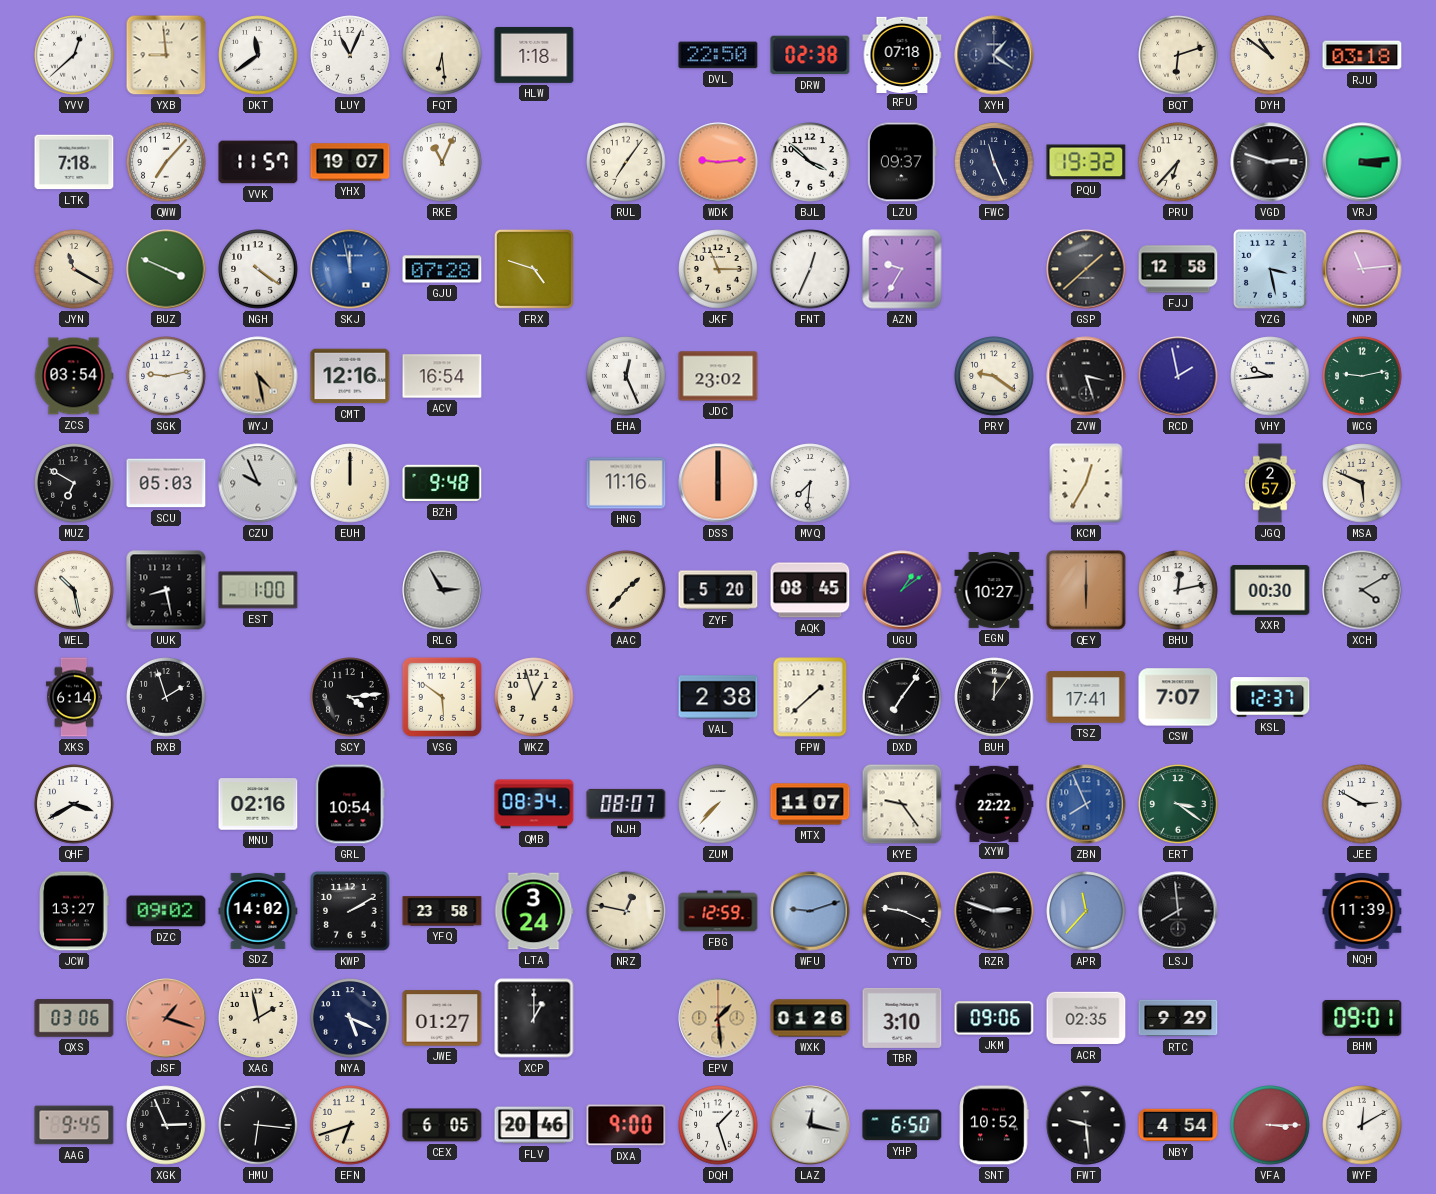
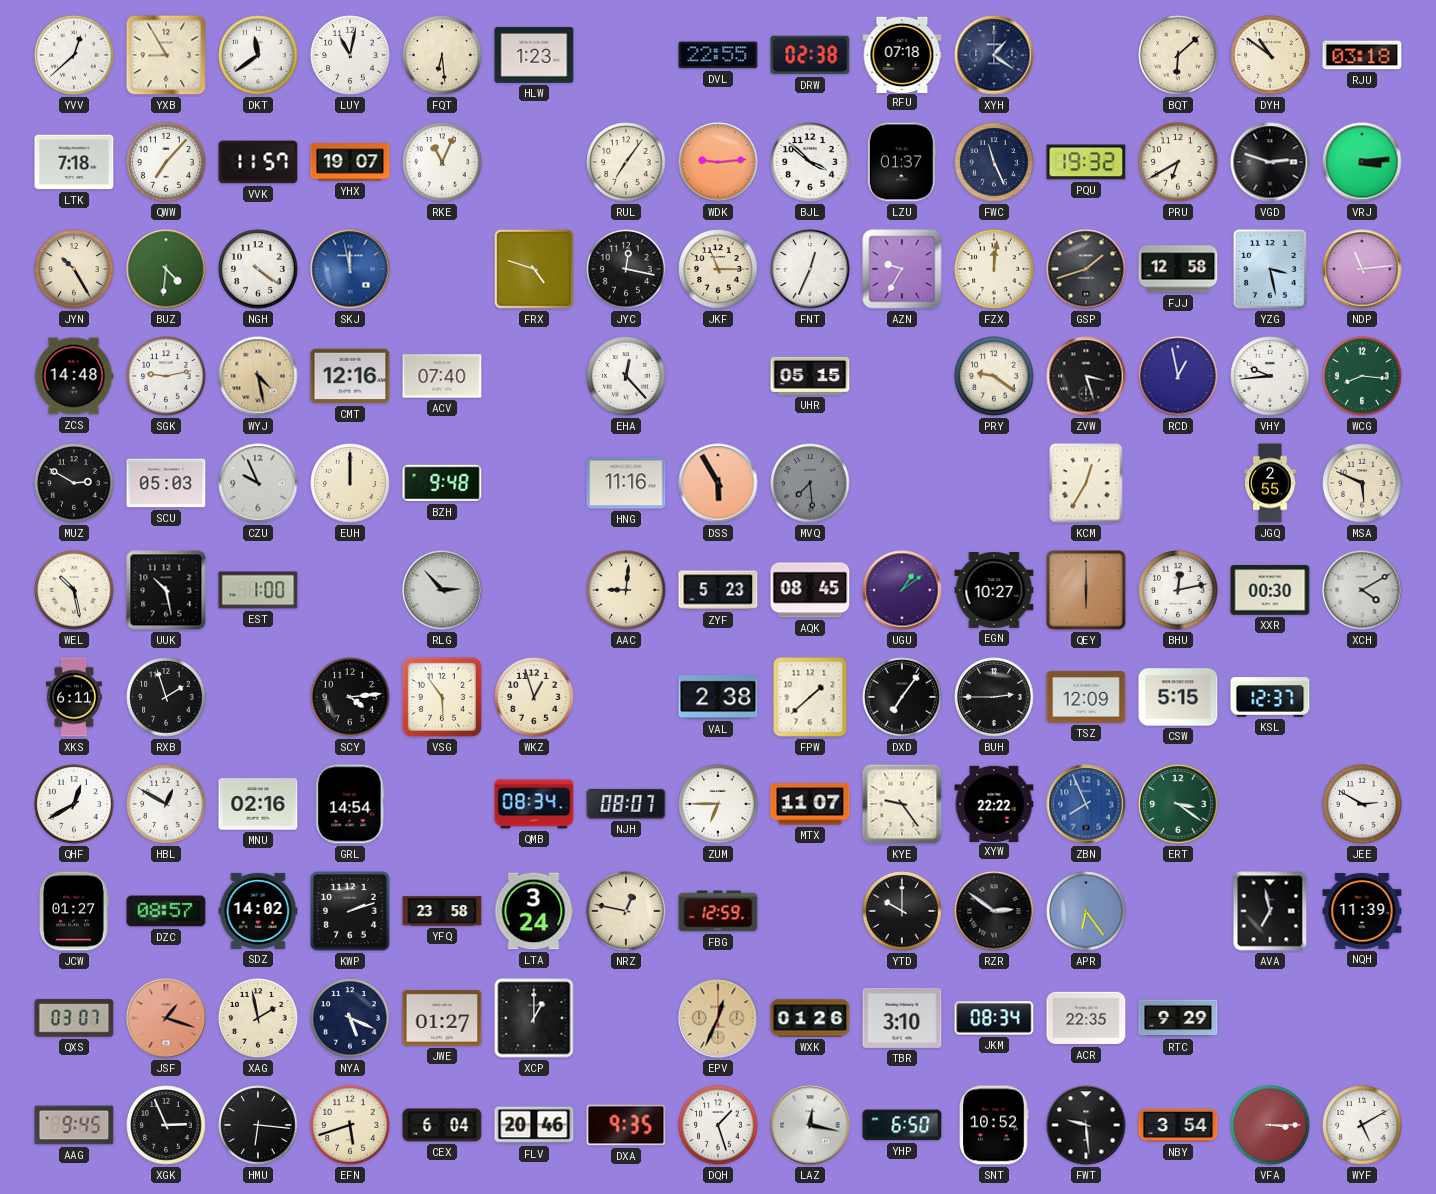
YXB: 8:59 -> 8:55
LUY: 11:04 -> 11:02
HLW: 1:18 -> 1:23
DVL: 22:50 -> 22:55
BQT: 6:12 -> 6:08
LZU: 09:37 -> 01:37
PRU: 6:37 -> 6:40
JYN: 11:20 -> 10:25
BUZ: 3:49 -> 4:31
GJU: 07:28 -> none
JYC: none -> 12:17
FZX: none -> 12:01
GSP: 1:38 -> 1:42
ZCS: 03:54 -> 14:48
ACV: 16:54 -> 07:40
EHA: 12:26 -> 12:23
JDC: 23:02 -> none
UHR: none -> 05:15
RCD: 1:58 -> 12:58
WCG: 9:13 -> 8:16
MUZ: 6:50 -> 2:50
DSS: 6:00 -> 5:55
MVQ: 7:31 -> 7:29
MVQ dial: white -> grey
JGQ: 2:57 -> 2:55
UUK: 8:28 -> 10:28
RLG: 2:55 -> 2:53
AAC: 1:37 -> 9:01
ZYF: 5:20 -> 5:23
XKS: 6:14 -> 6:11
VSG: 5:51 -> 5:54
BUH: 12:06 -> 2:45
TSZ: 17:41 -> 12:09
CSW: 7:07 -> 5:15
QHF: 3:40 -> 12:40
HBL: none -> 12:50
GRL: 10:54 -> 14:54
ZUM: 7:37 -> 6:45
JCW: 13:27 -> 01:27
DZC: 09:02 -> 08:57
KWP: 2:10 -> 2:12
WFU: 9:12 -> none
YTD: 9:19 -> 10:00
RZR: 2:48 -> 2:51
APR: 11:37 -> 6:24
LSJ: 7:59 -> none
AVA: none -> 6:58
QXS: 03:06 -> 03:07
EPV: 1:29 -> 12:34
JKM: 09:06 -> 08:34
ACR: 02:35 -> 22:35
BHM: 09:01 -> none
EFN: 6:42 -> 5:42
CEX: 6:05 -> 6:04
DXA: 9:00 -> 9:35
NBY: 4:54 -> 3:54
WYF: 12:10 -> 5:10
